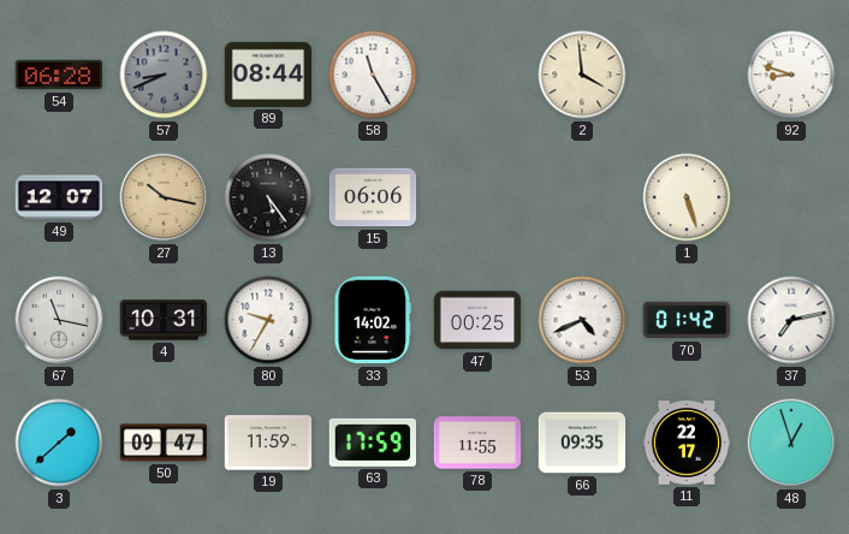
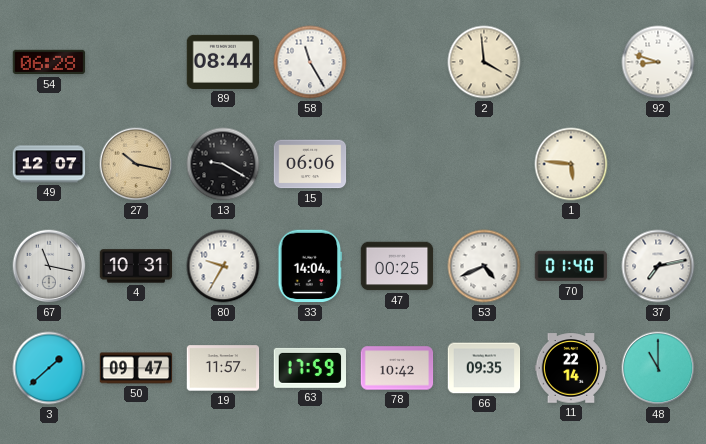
57: 8:41 -> none
13: 5:24 -> 9:20
1: 5:27 -> 5:46
33: 14:02 -> 14:04
70: 01:42 -> 01:40
19: 11:59 -> 11:57
78: 11:55 -> 10:42
11: 22:17 -> 22:14
48: 12:57 -> 11:00
